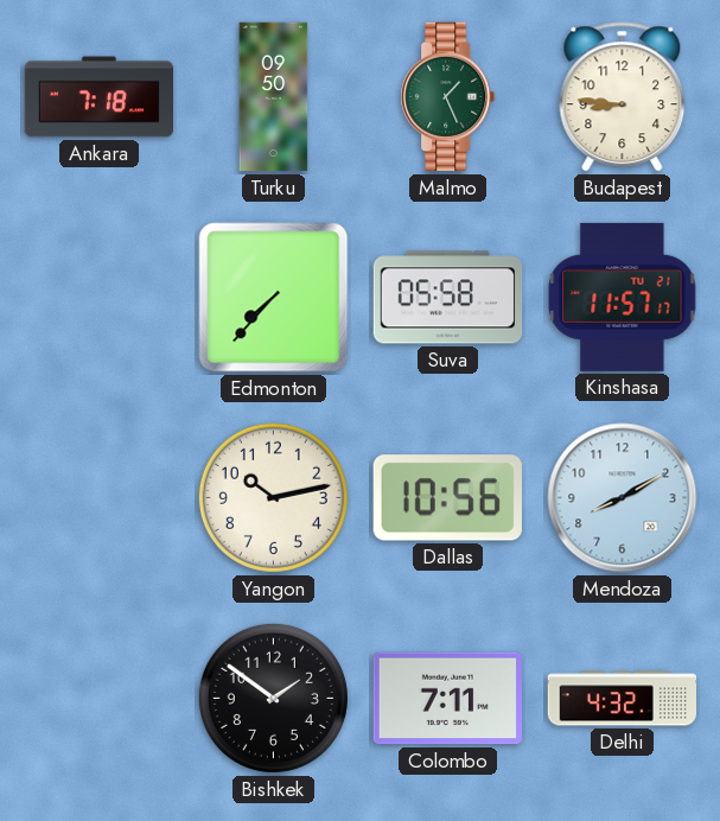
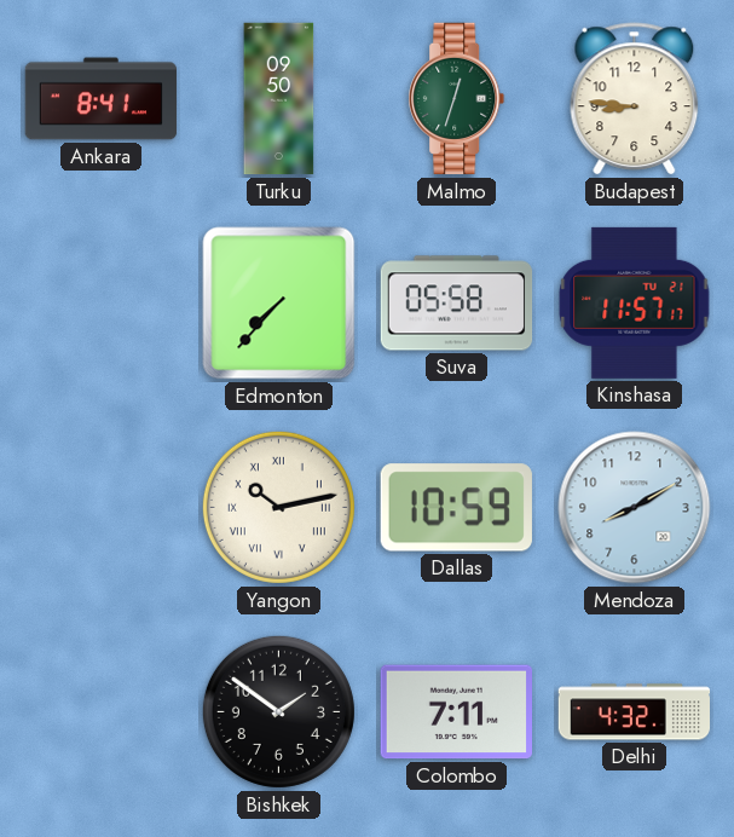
Ankara: 7:18 -> 8:41
Malmo: 1:26 -> 12:33
Yangon numerals: Arabic -> Roman
Dallas: 10:56 -> 10:59
